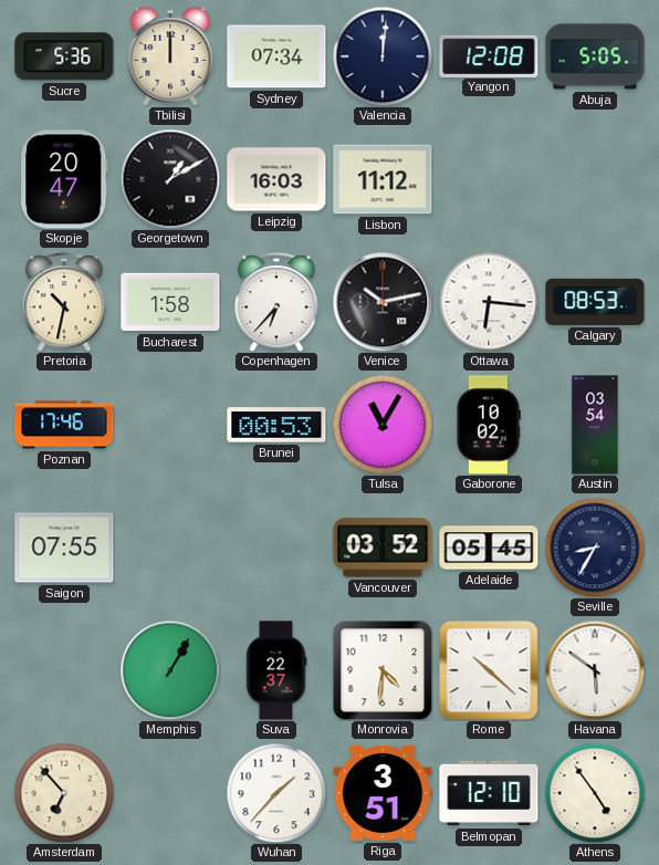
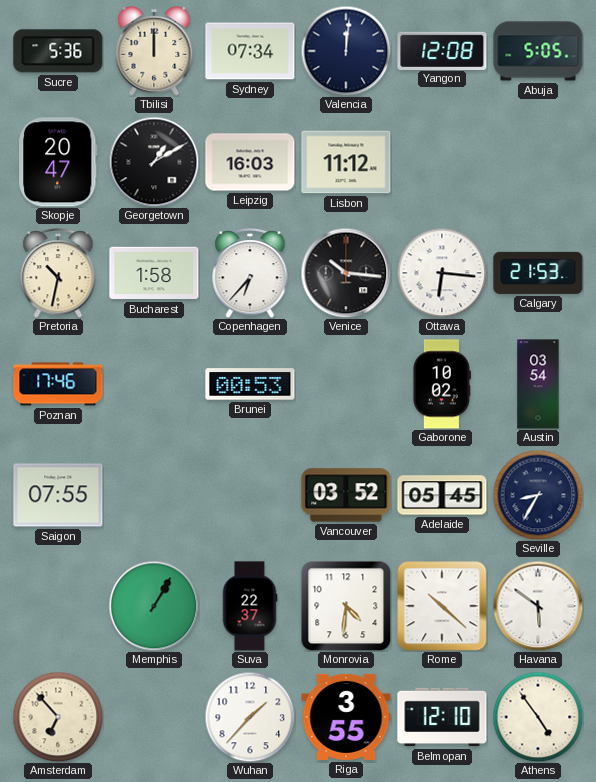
Venice: 10:13 -> 10:16
Calgary: 08:53 -> 21:53
Tulsa: 11:05 -> none
Riga: 3:51 -> 3:55
